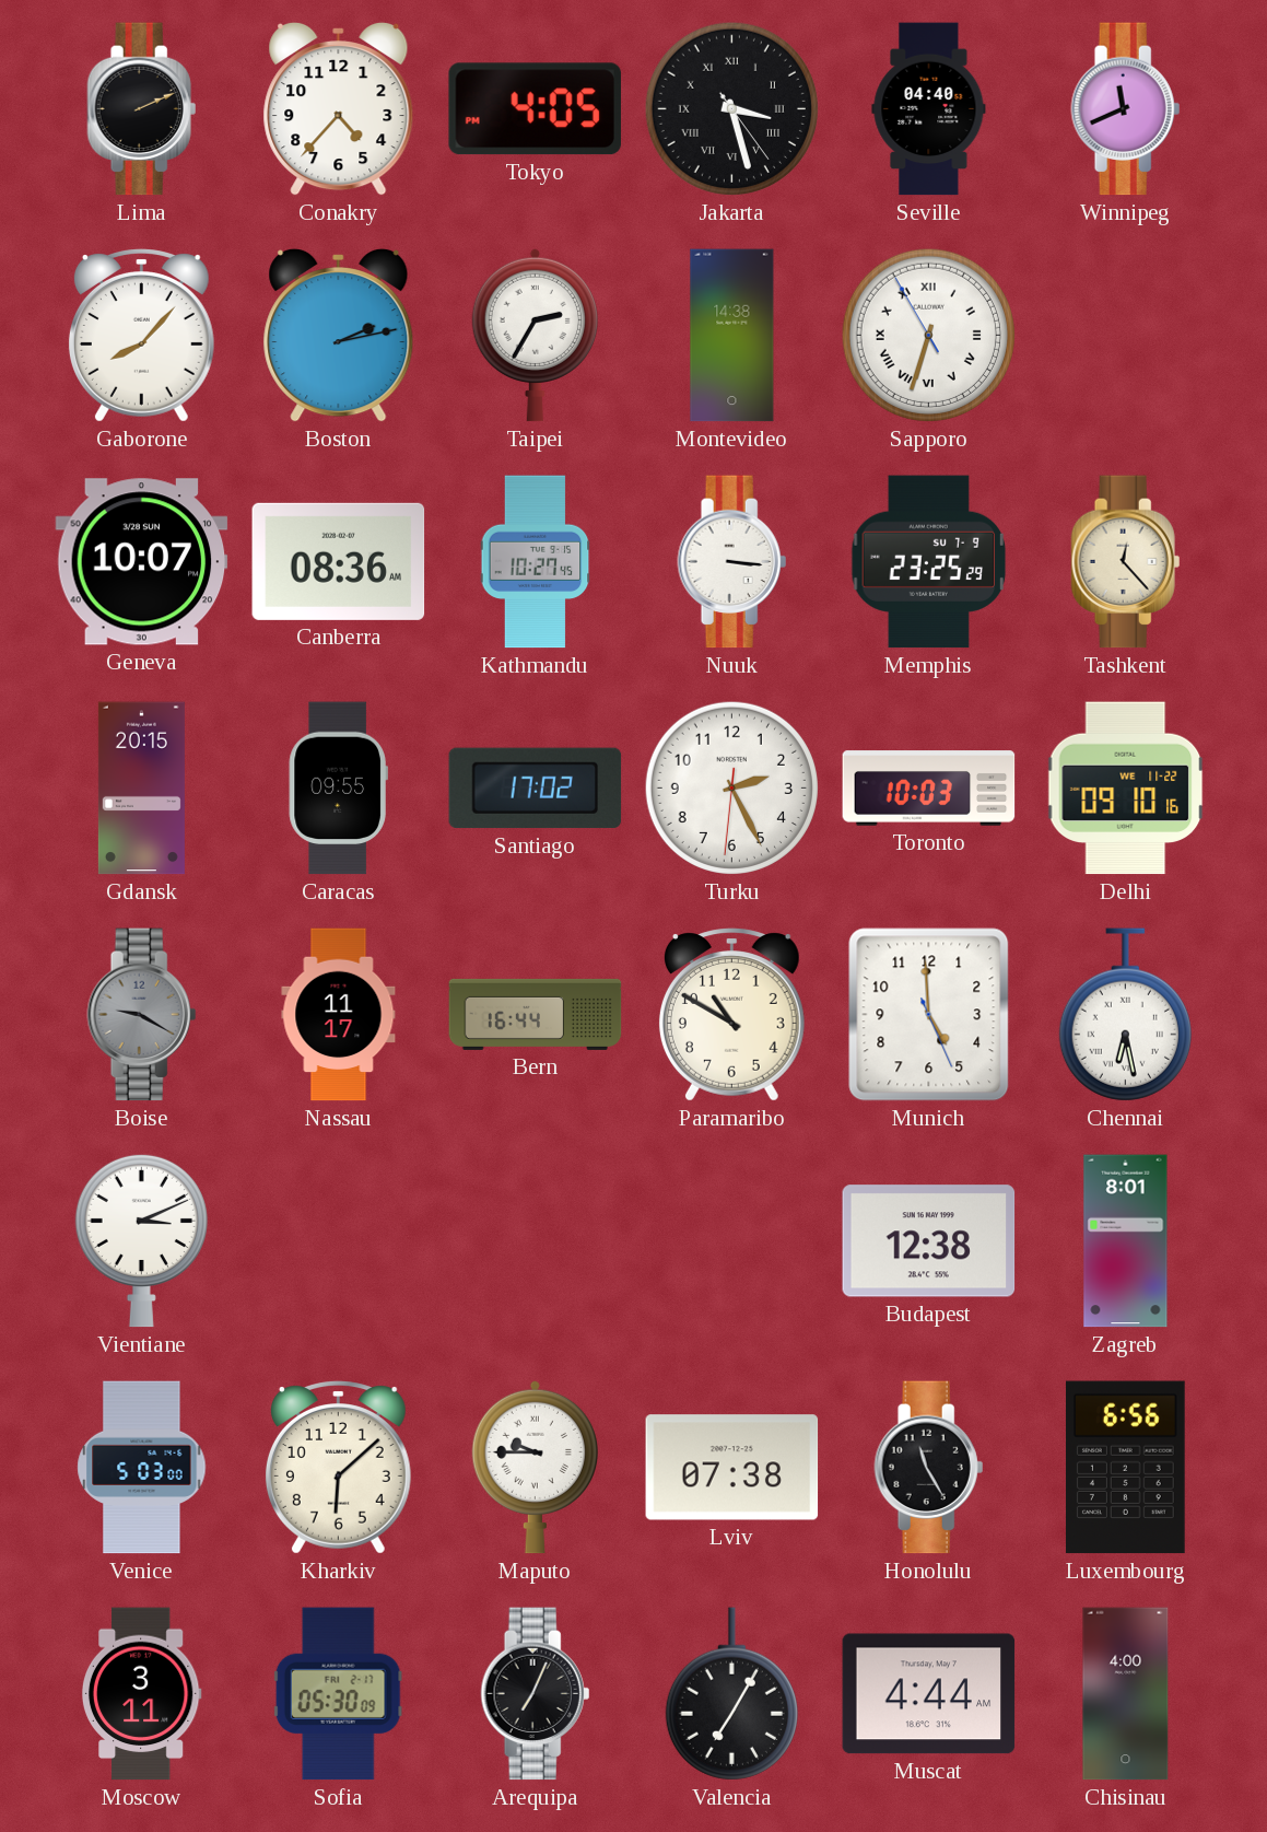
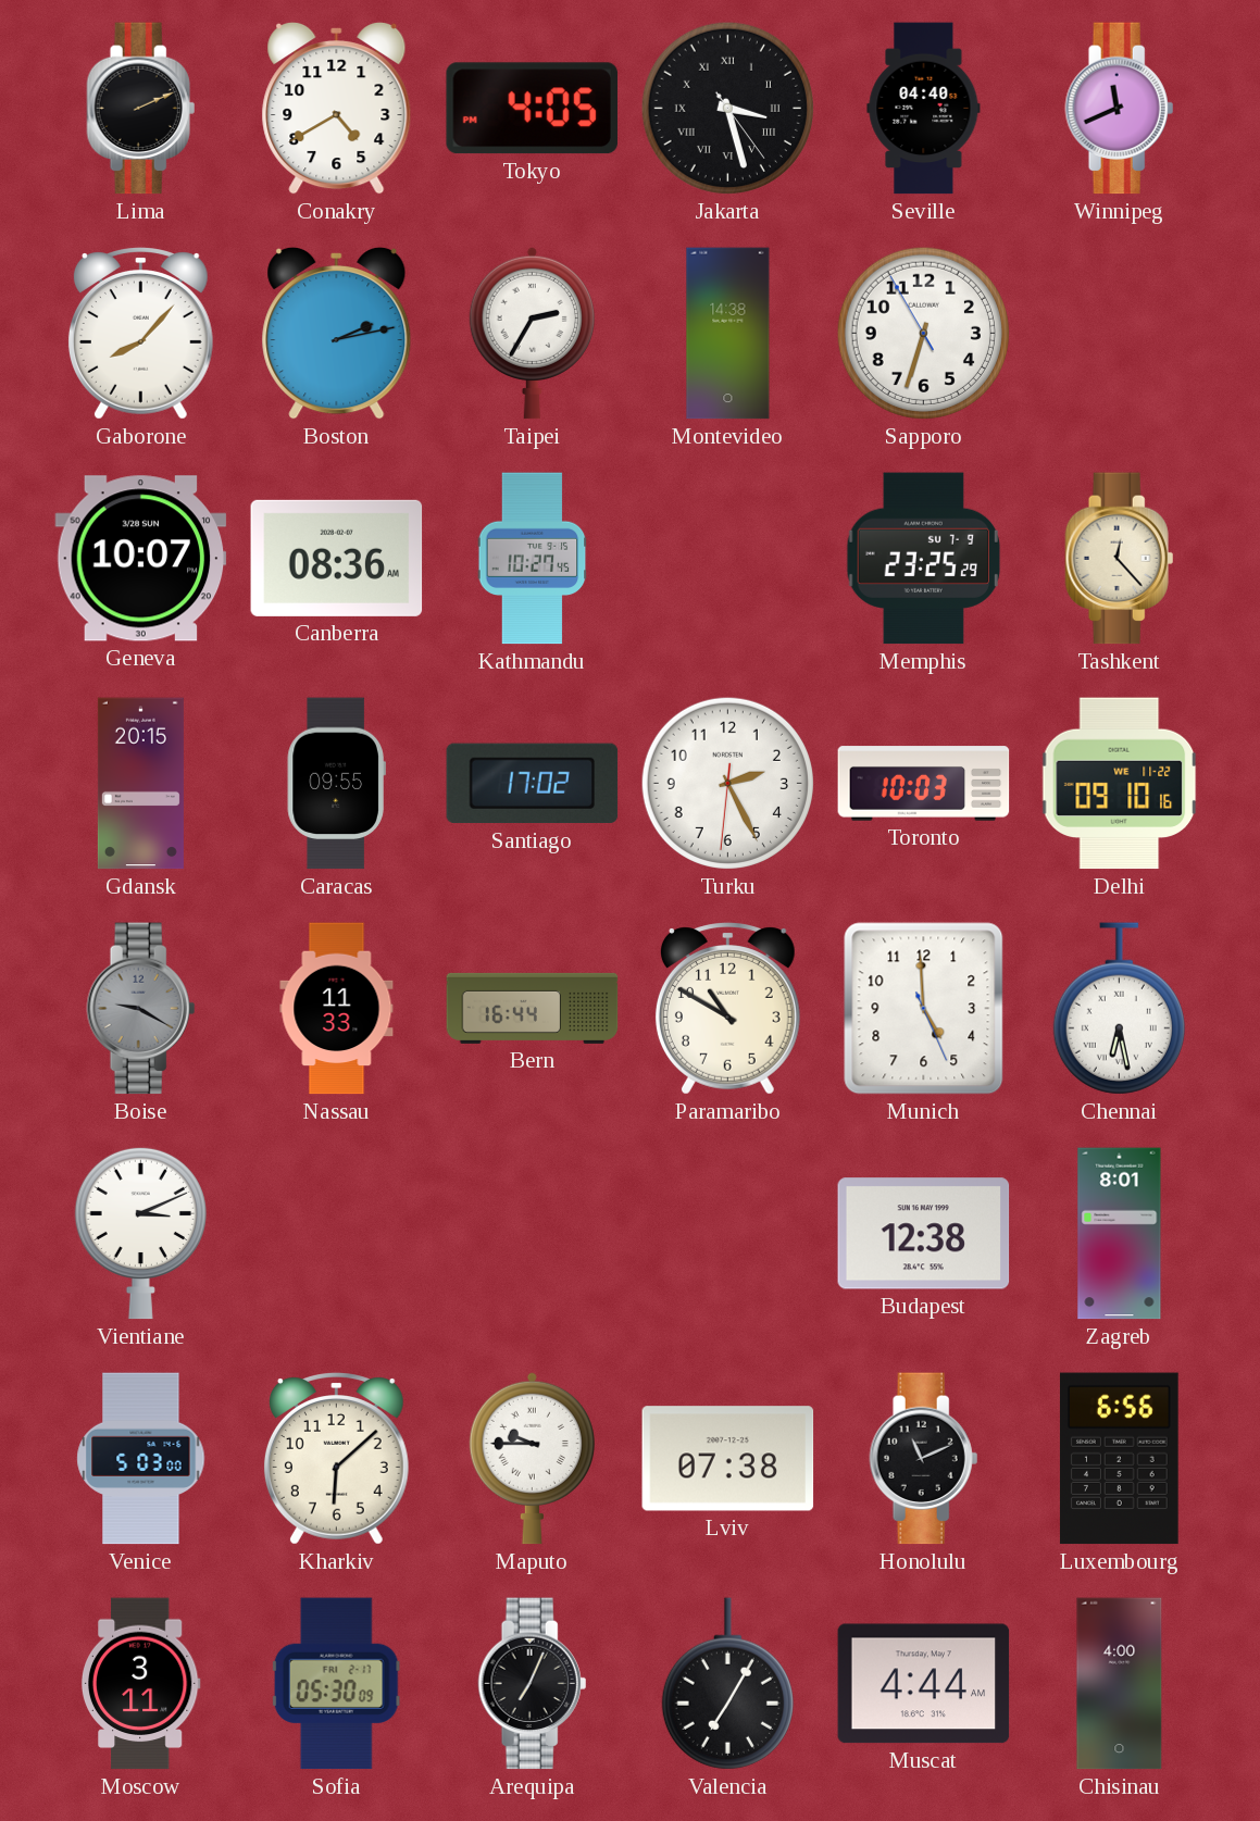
Conakry: 4:37 -> 4:40
Sapporo numerals: Roman -> Arabic
Nuuk: 3:16 -> none
Nassau: 11:17 -> 11:33
Honolulu: 11:25 -> 11:11
